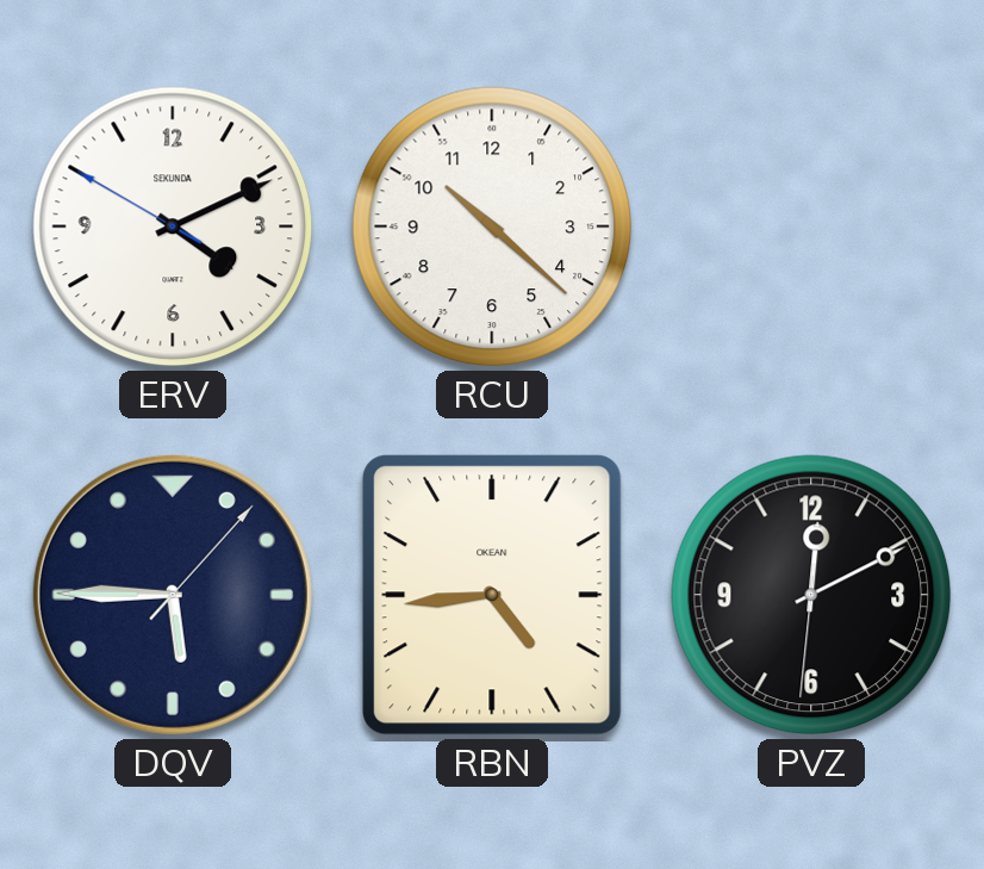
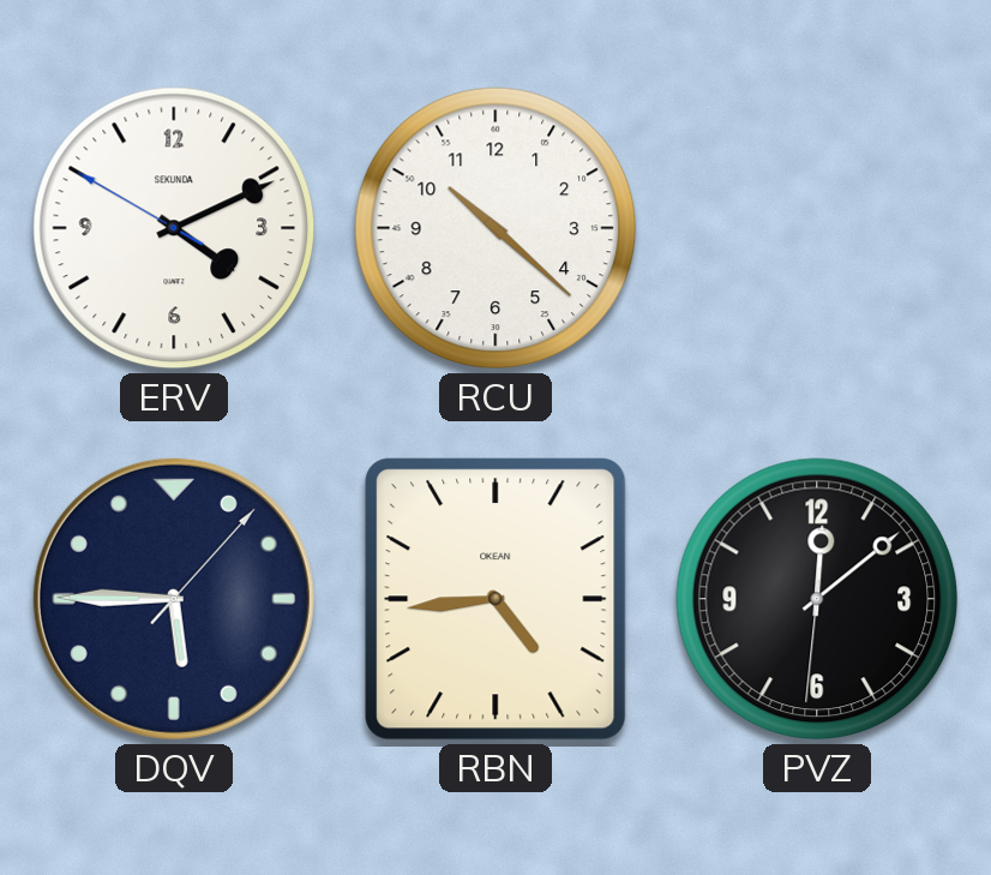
PVZ: 12:10 -> 12:08
